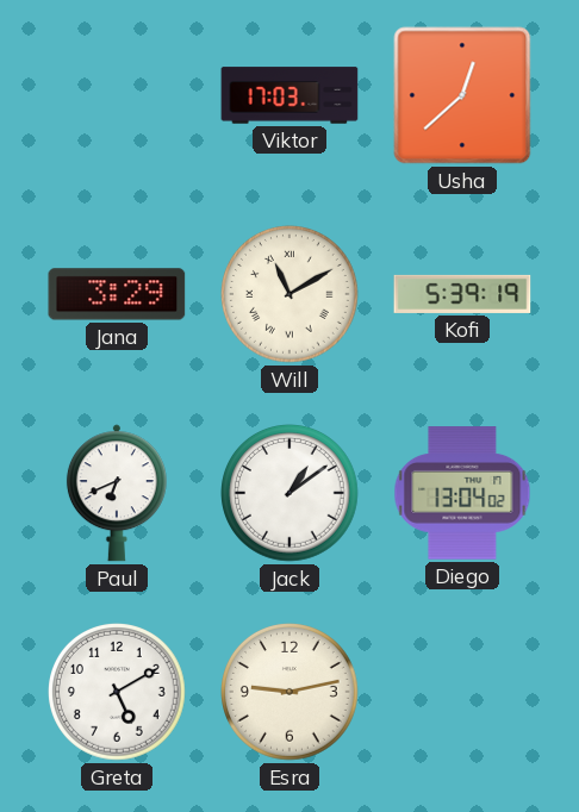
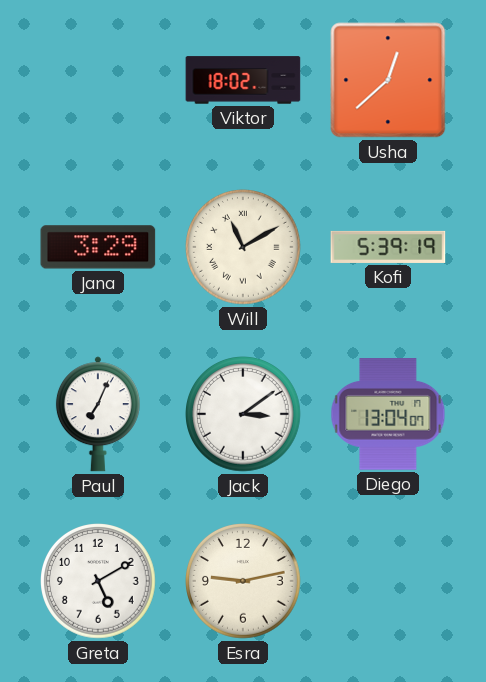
Viktor: 17:03 -> 18:02
Paul: 6:41 -> 7:04
Jack: 1:09 -> 3:09
Diego: 13:04:02 -> 13:04:07
